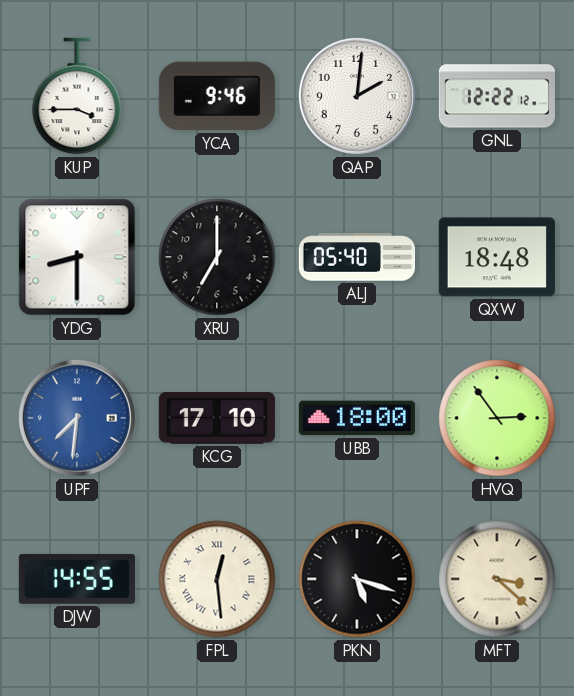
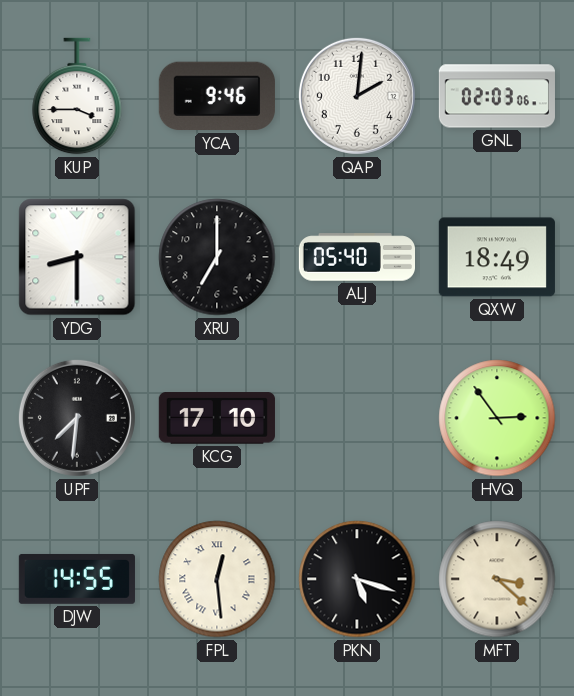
GNL: 12:22 -> 02:03
QXW: 18:48 -> 18:49
UPF dial: blue -> black
UBB: 18:00 -> none
